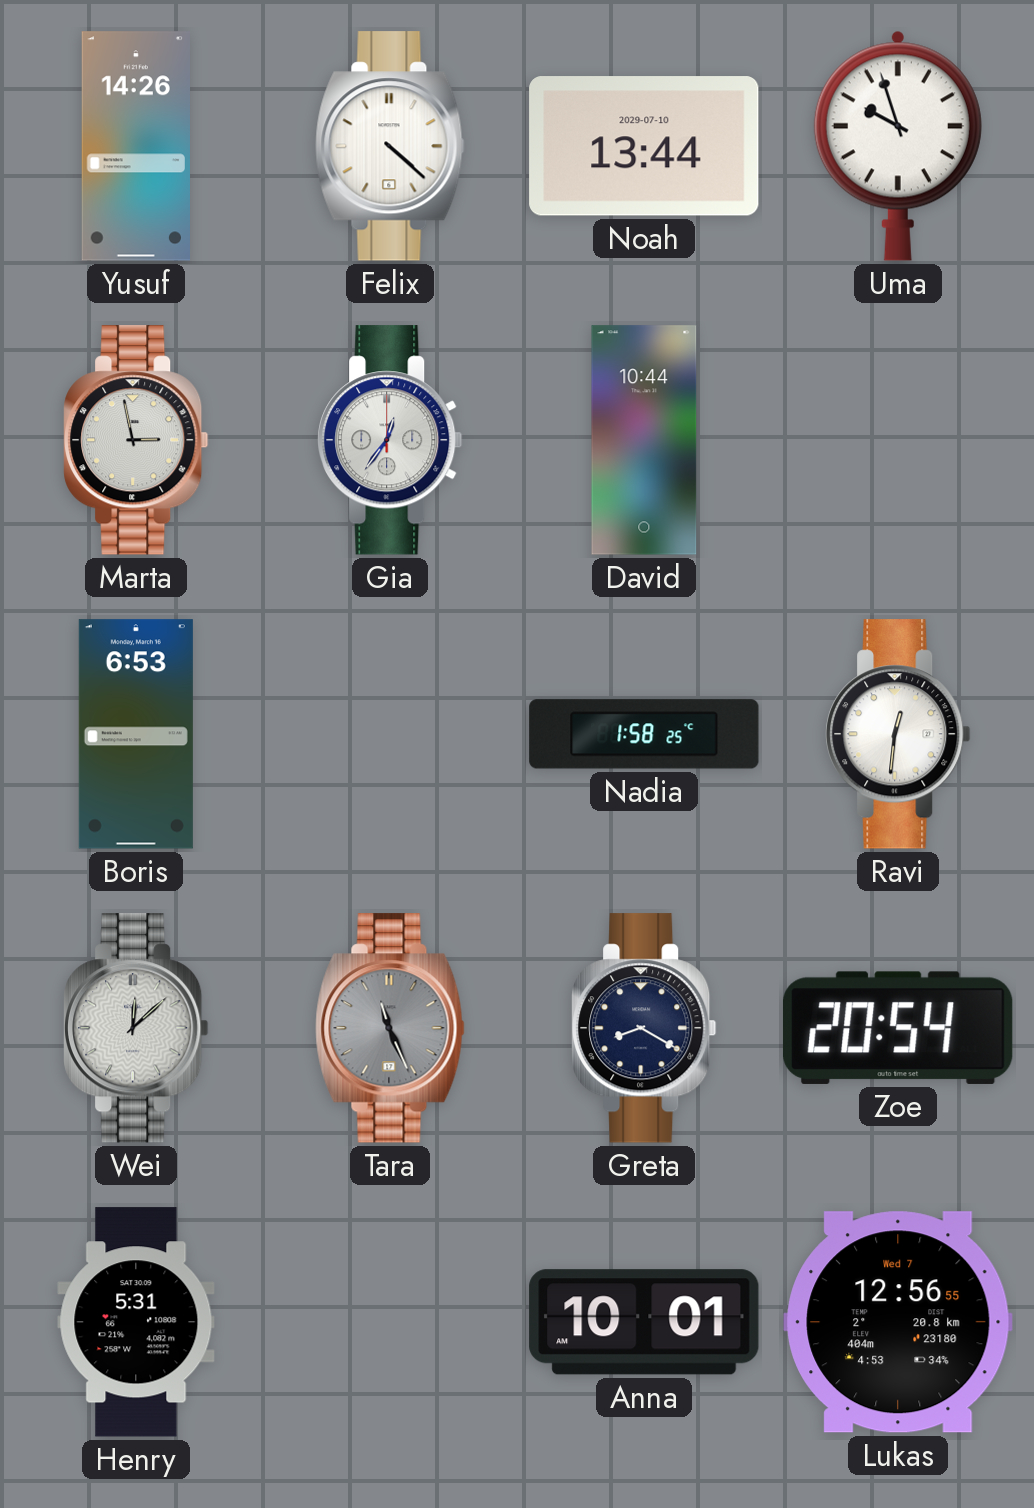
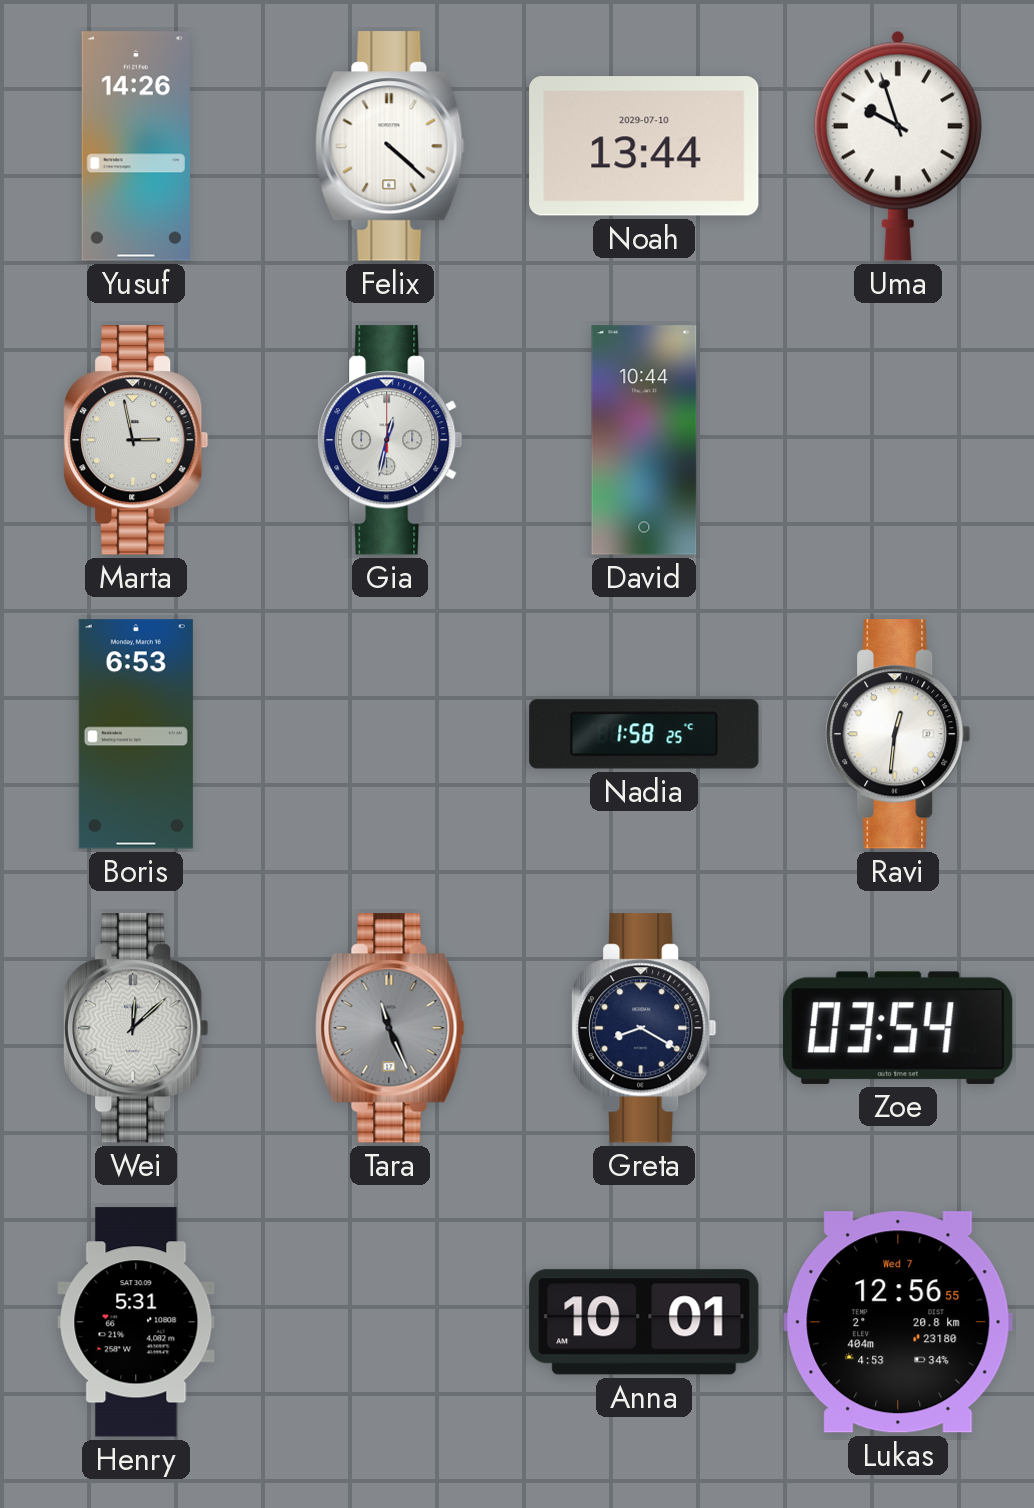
Gia: 12:36 -> 12:32
Zoe: 20:54 -> 03:54
